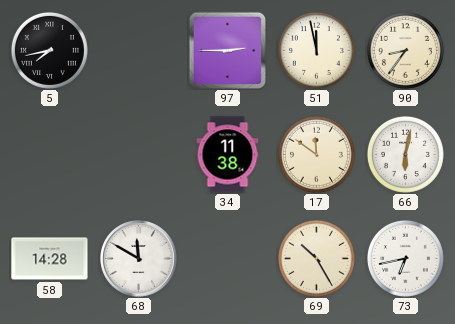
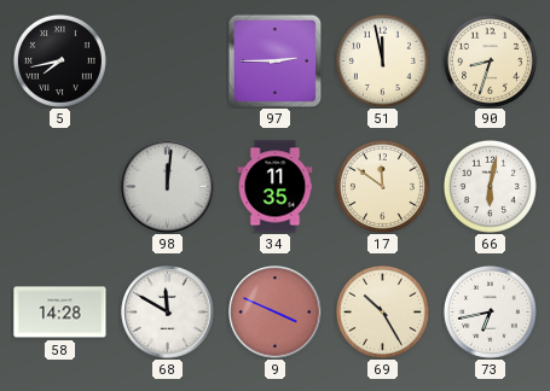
90: 8:36 -> 8:33
98: none -> 12:01
34: 11:38 -> 11:35
9: none -> 3:49
